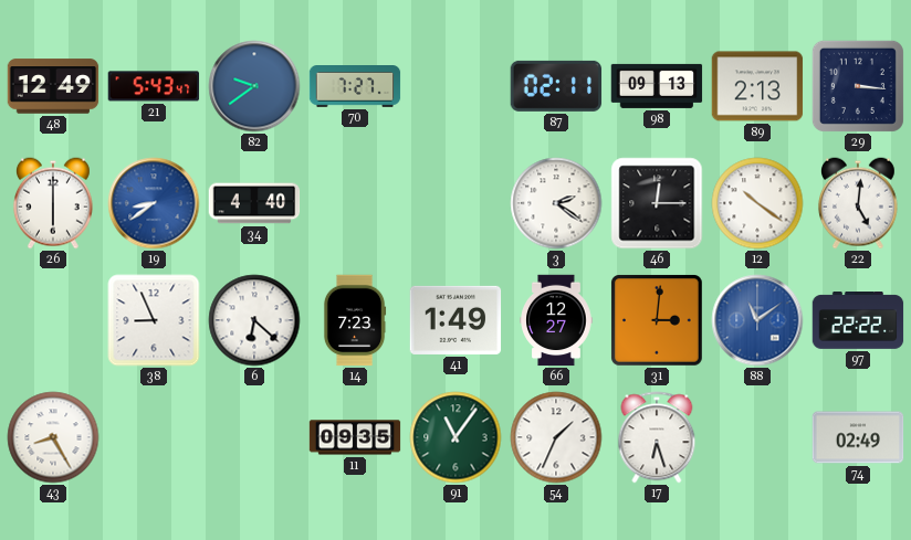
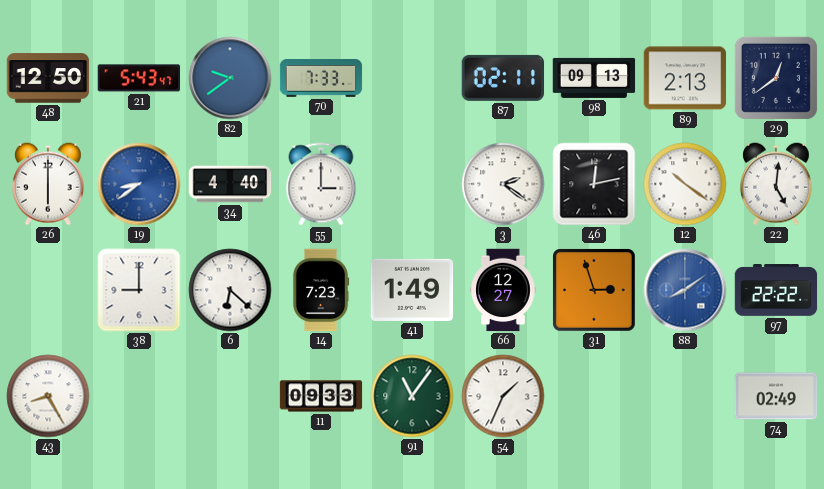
48: 12:49 -> 12:50
70: 7:27 -> 7:33
29: 3:16 -> 12:39
55: none -> 3:00
46: 12:15 -> 12:13
38: 8:56 -> 9:00
31: 3:01 -> 2:57
88: 11:09 -> 8:09
11: 09:35 -> 09:33
17: 6:27 -> none
